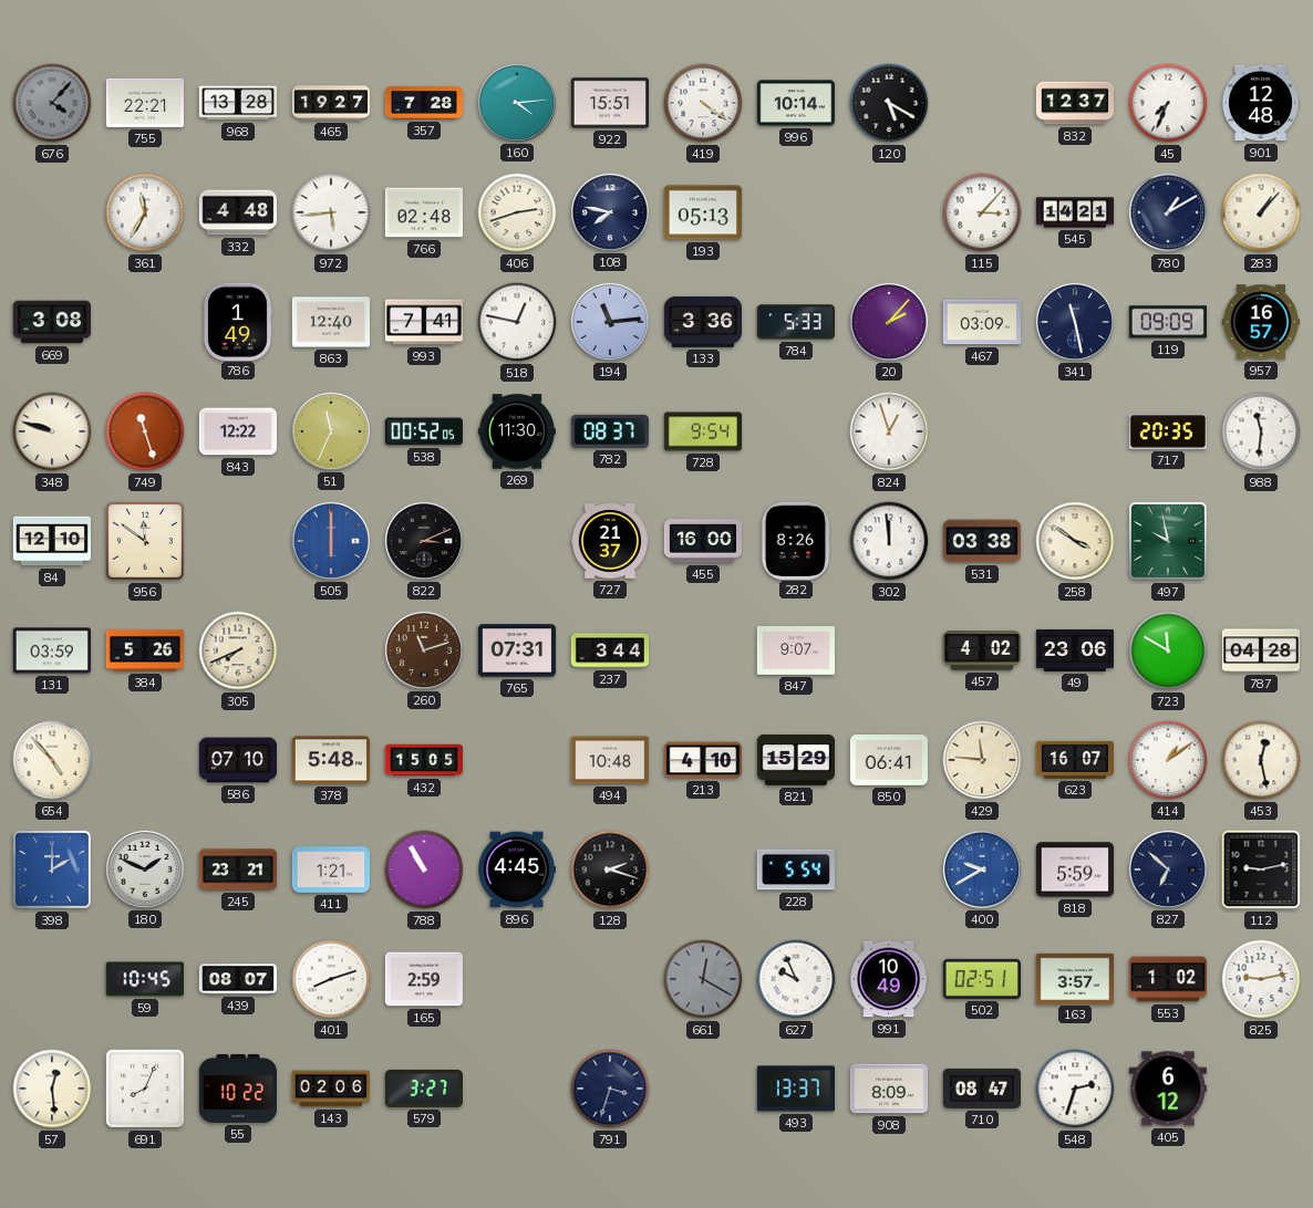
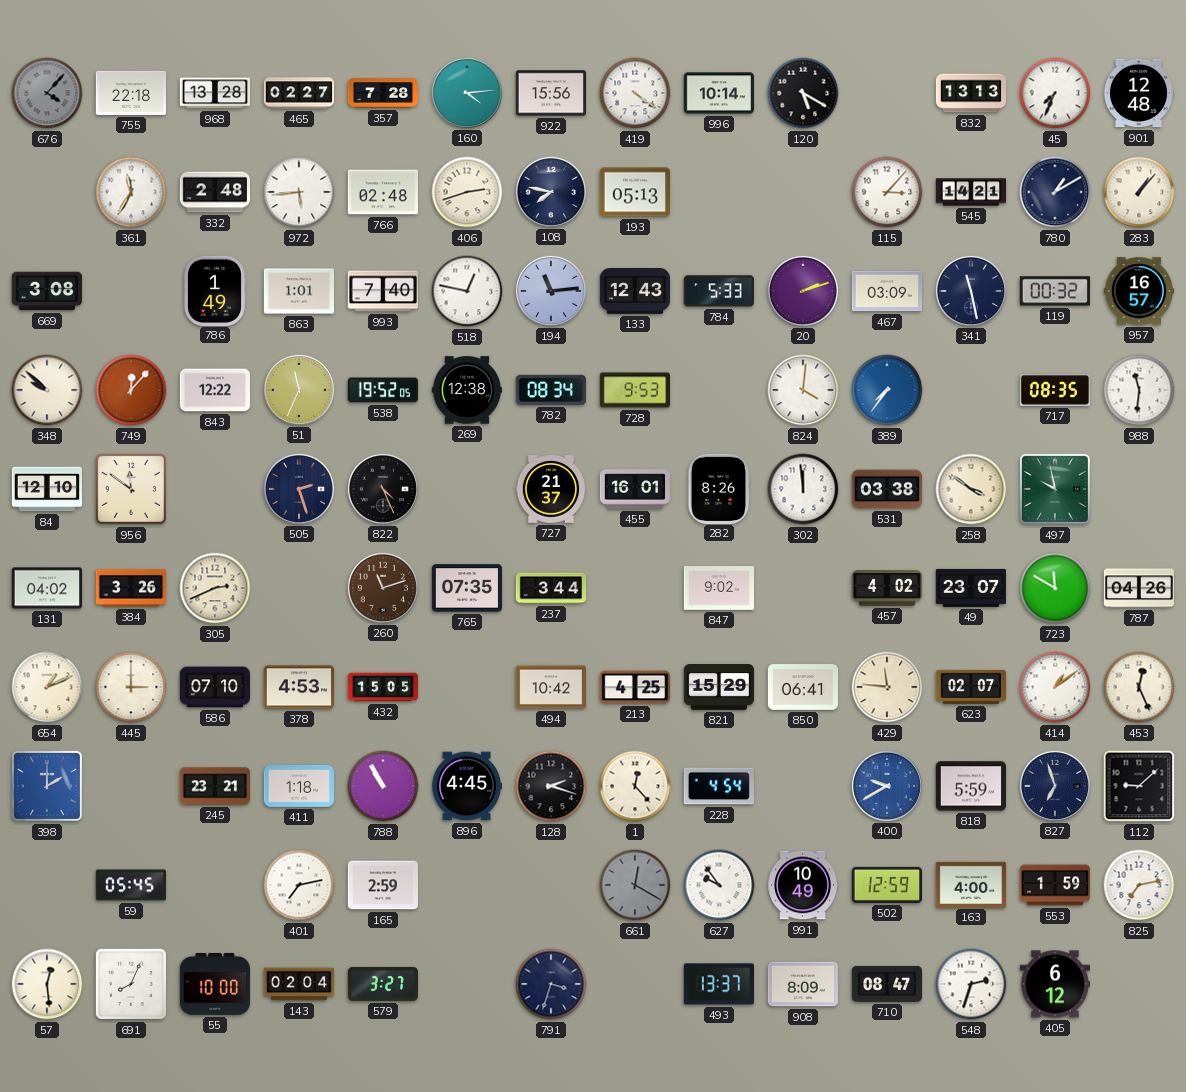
755: 22:21 -> 22:18
465: 19:27 -> 02:27
922: 15:51 -> 15:56
832: 12:37 -> 13:13
332: 4:48 -> 2:48
863: 12:40 -> 1:01
993: 7:41 -> 7:40
133: 3:36 -> 12:43
20: 2:07 -> 2:12
119: 09:09 -> 00:32
348: 9:48 -> 9:52
749: 11:27 -> 12:07
538: 00:52 -> 19:52
269: 11:30 -> 12:38
782: 08:37 -> 08:34
728: 9:54 -> 9:53
824: 12:57 -> 4:01
389: none -> 7:36
717: 20:35 -> 08:35
505: 6:00 -> 2:27
505 dial: blue -> navy
822: 3:11 -> 4:26
455: 16:00 -> 16:01
131: 03:59 -> 04:02
384: 5:26 -> 3:26
305: 7:41 -> 2:41
765: 07:31 -> 07:35
847: 9:07 -> 9:02
49: 23:06 -> 23:07
787: 04:28 -> 04:26
654: 4:53 -> 1:11
445: none -> 3:00
378: 5:48 -> 4:53
494: 10:48 -> 10:42
213: 4:10 -> 4:25
623: 16:07 -> 02:07
453: 12:28 -> 12:26
180: 1:49 -> none
411: 1:21 -> 1:18
1: none -> 12:23
228: 5:54 -> 4:54
827: 6:52 -> 6:57
112: 9:13 -> 9:08
59: 10:45 -> 05:45
439: 08:07 -> none
401: 8:12 -> 7:13
627: 9:56 -> 9:54
502: 02:51 -> 12:59
163: 3:57 -> 4:00
553: 1:02 -> 1:59
825: 9:13 -> 7:13
55: 10:22 -> 10:00
143: 02:06 -> 02:04
